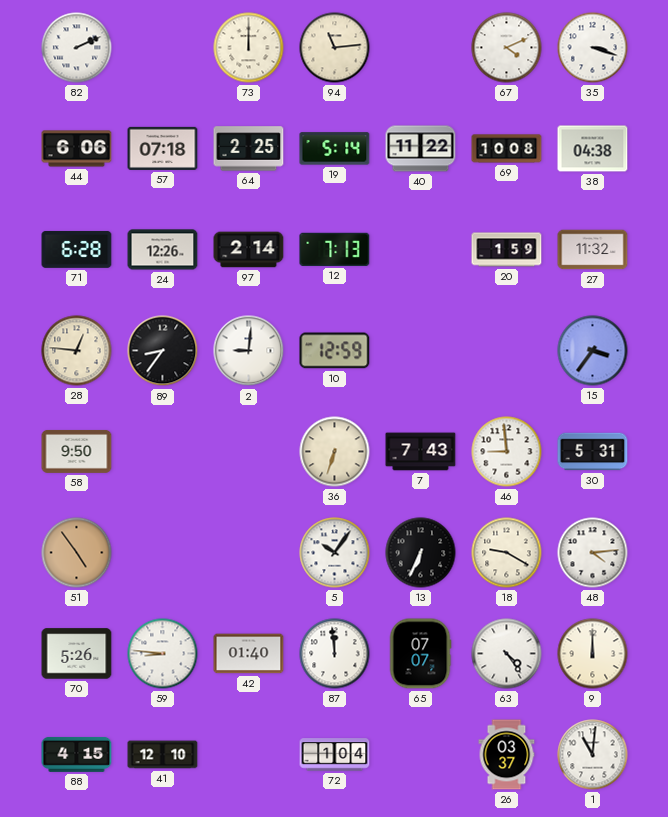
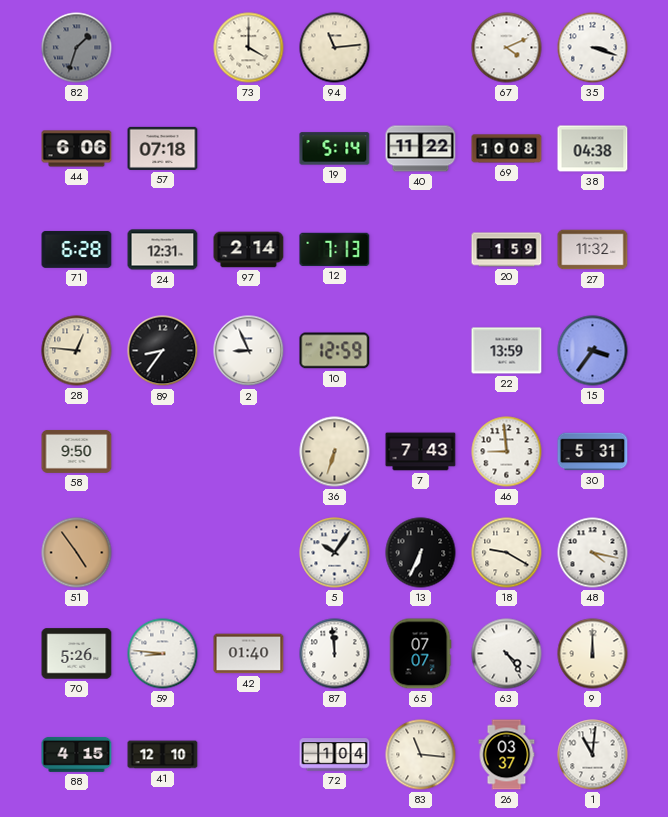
82: 2:11 -> 1:33
82 dial: white -> grey
73: 12:00 -> 4:00
64: 2:25 -> none
24: 12:26 -> 12:31
2: 9:01 -> 8:56
22: none -> 13:59
48: 4:14 -> 4:17
83: none -> 11:16
